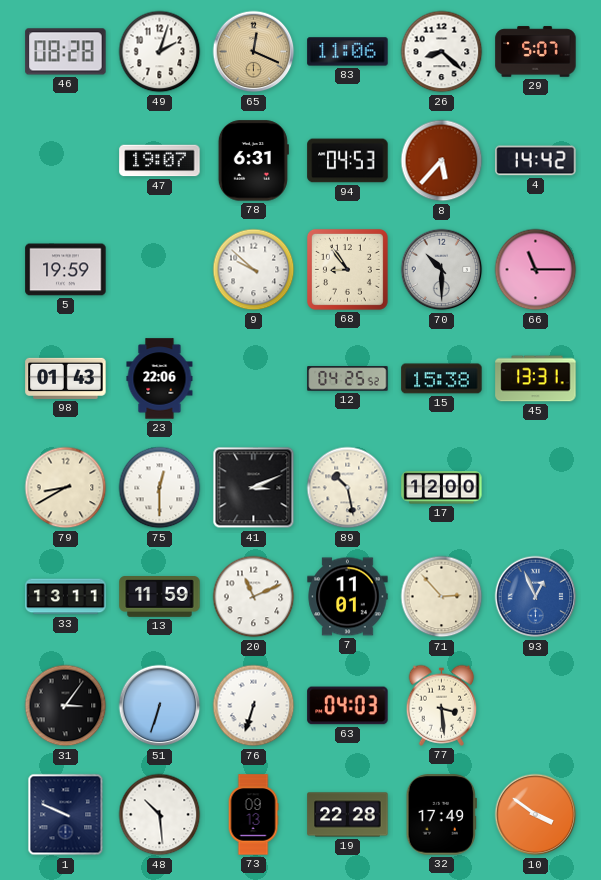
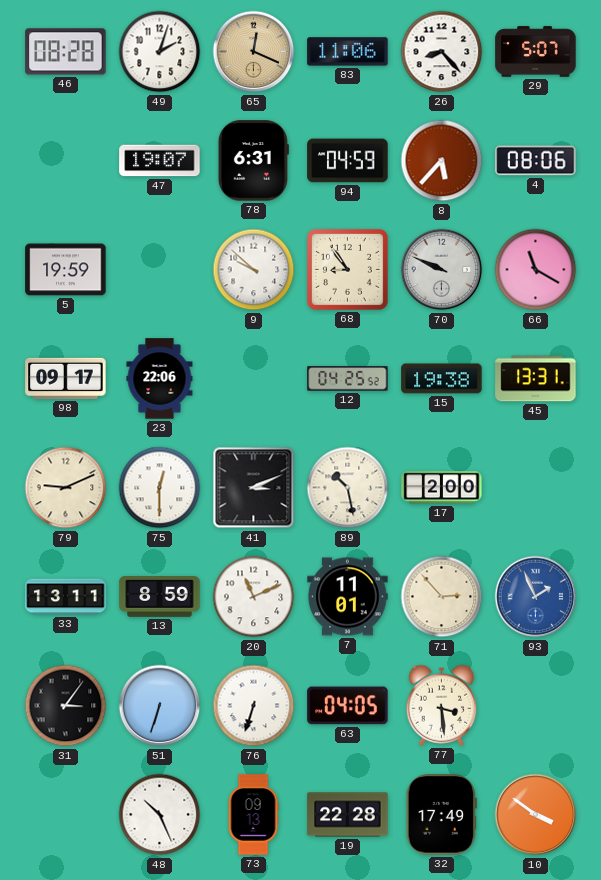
26: 8:22 -> 8:23
94: 04:53 -> 04:59
4: 14:42 -> 08:06
70: 10:30 -> 9:49
66: 11:15 -> 11:20
98: 01:43 -> 09:17
15: 15:38 -> 19:38
79: 8:40 -> 9:11
17: 12:00 -> 2:00
13: 11:59 -> 8:59
93: 12:56 -> 1:56
63: 04:03 -> 04:05
1: 9:49 -> none
48: 10:29 -> 10:26
